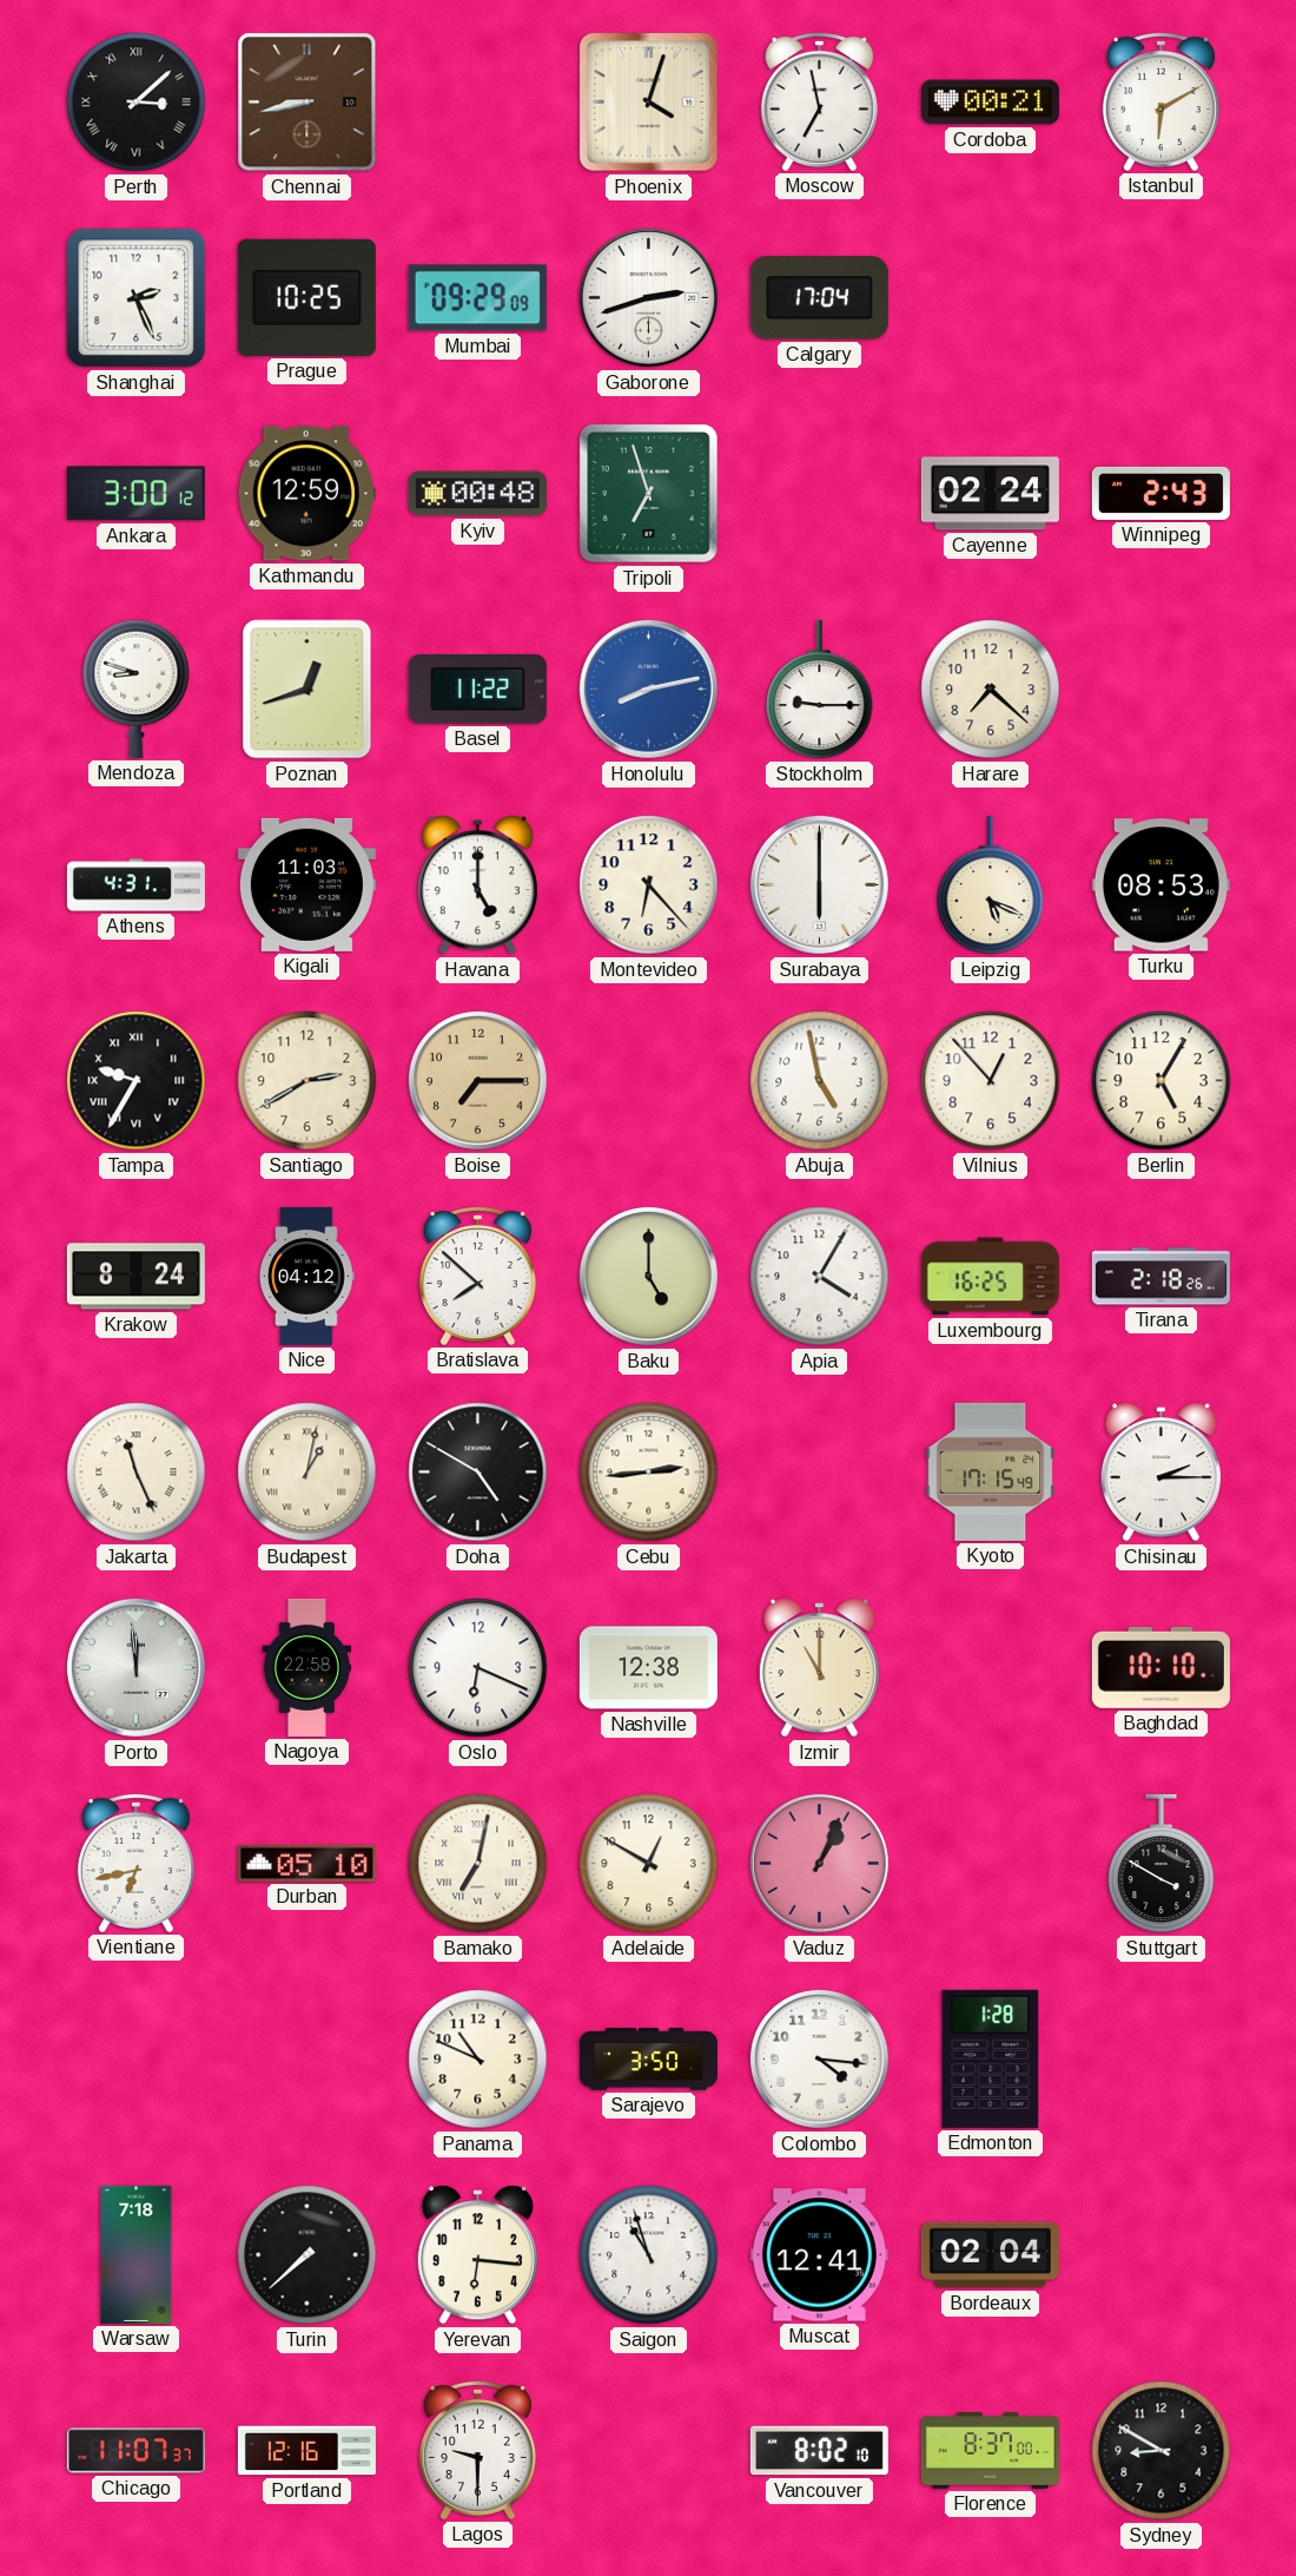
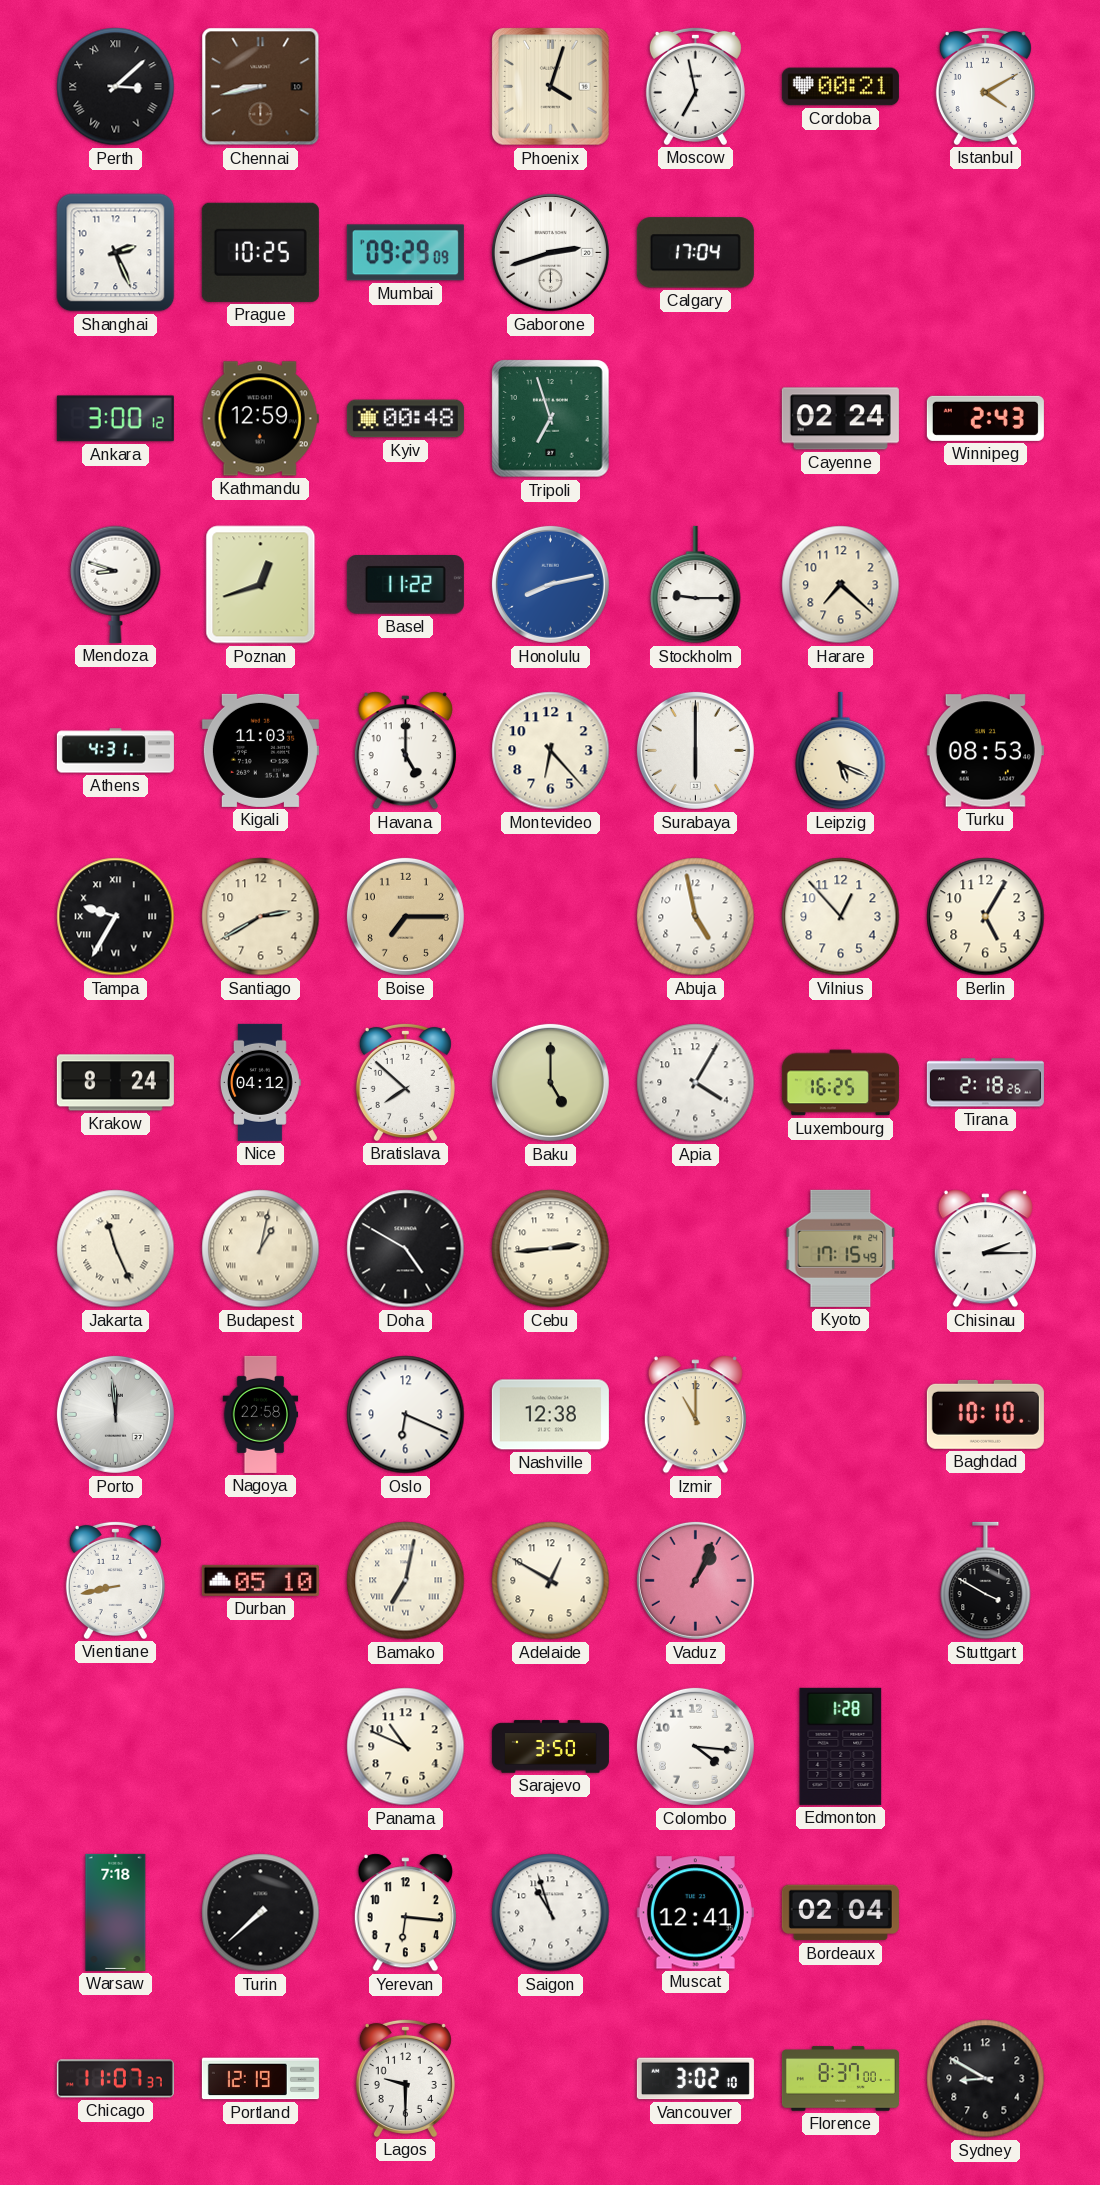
Istanbul: 6:10 -> 4:10
Vientiane: 6:43 -> 8:43
Portland: 12:16 -> 12:19
Vancouver: 8:02 -> 3:02
